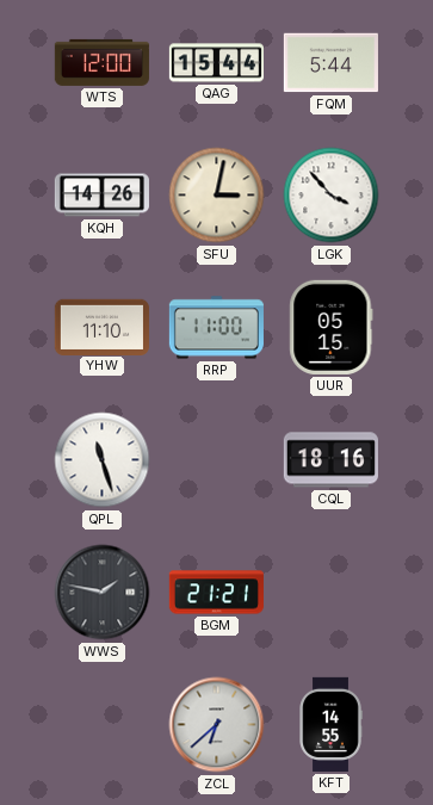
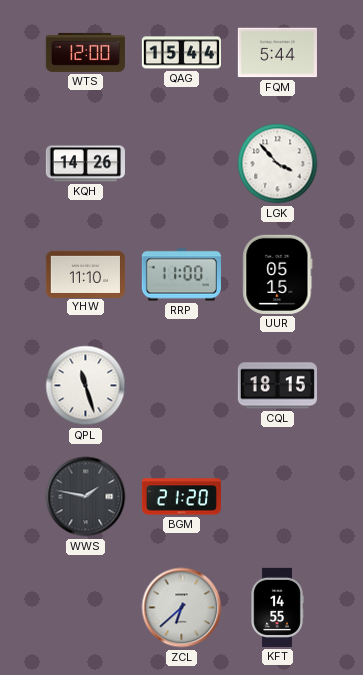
SFU: 3:02 -> none
CQL: 18:16 -> 18:15
BGM: 21:21 -> 21:20
